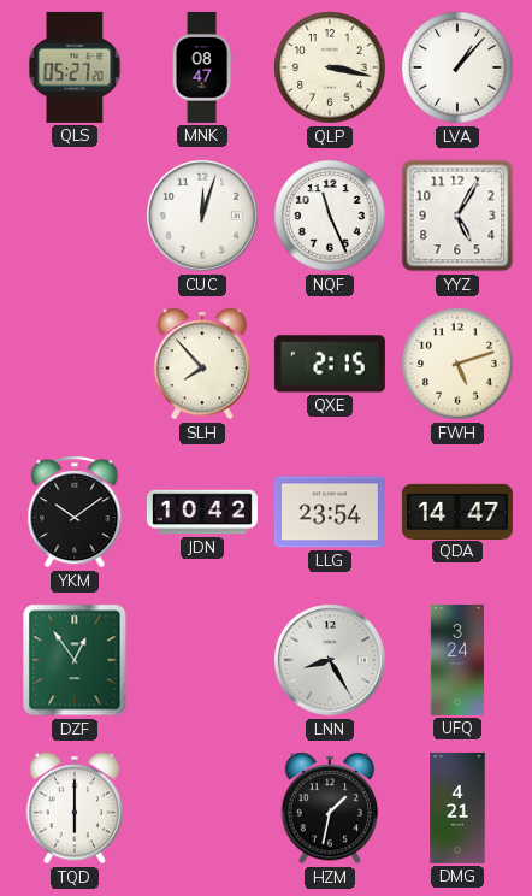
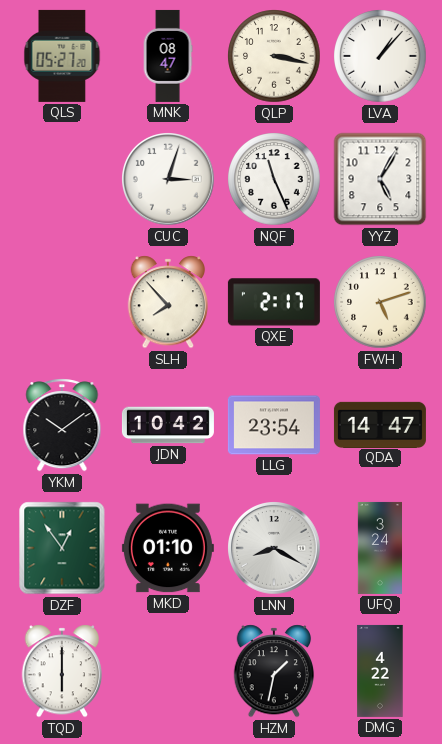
CUC: 12:03 -> 3:03
QXE: 2:15 -> 2:17
MKD: none -> 01:10
LNN: 8:25 -> 8:20
DMG: 4:21 -> 4:22
